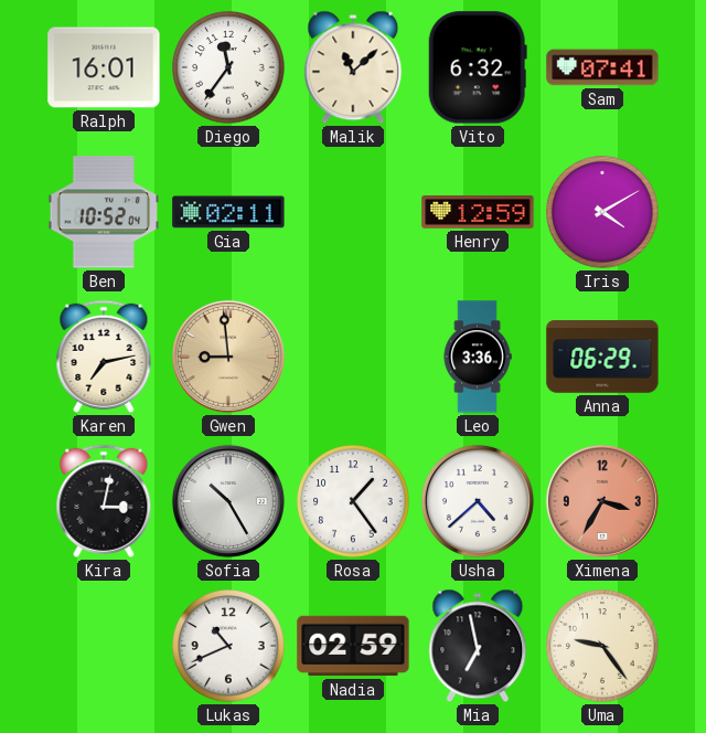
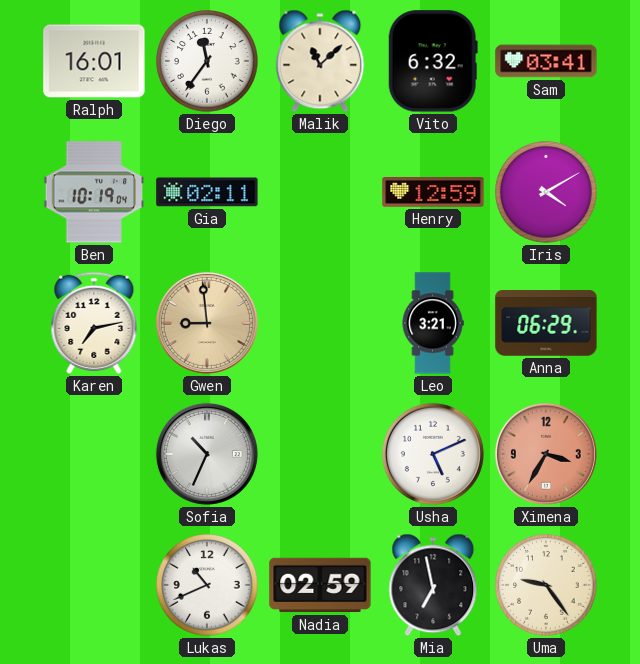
Sam: 07:41 -> 03:41
Ben: 10:52 -> 10:19
Leo: 3:36 -> 3:21
Kira: 3:02 -> none
Sofia: 10:25 -> 10:34
Rosa: 1:24 -> none
Usha: 4:38 -> 5:11
